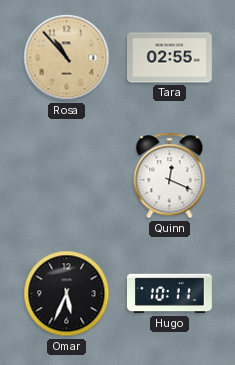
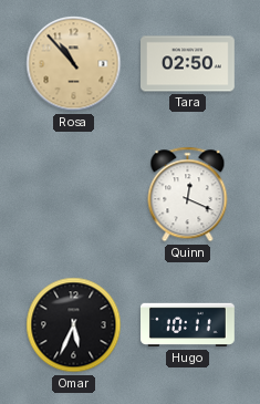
Tara: 02:55 -> 02:50
